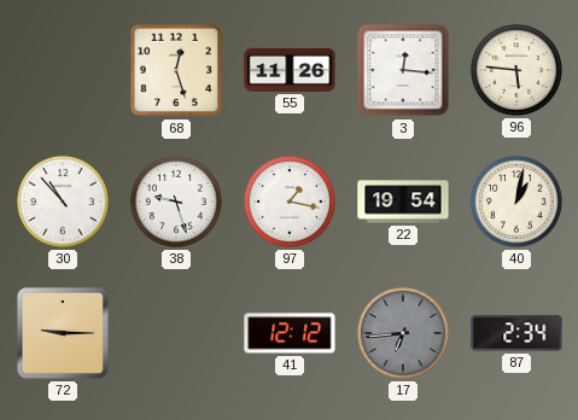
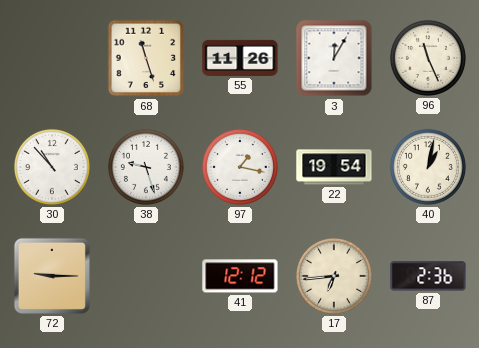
68: 12:27 -> 11:27
3: 12:16 -> 12:05
96: 5:46 -> 11:26
17 dial: grey -> cream
87: 2:34 -> 2:36
